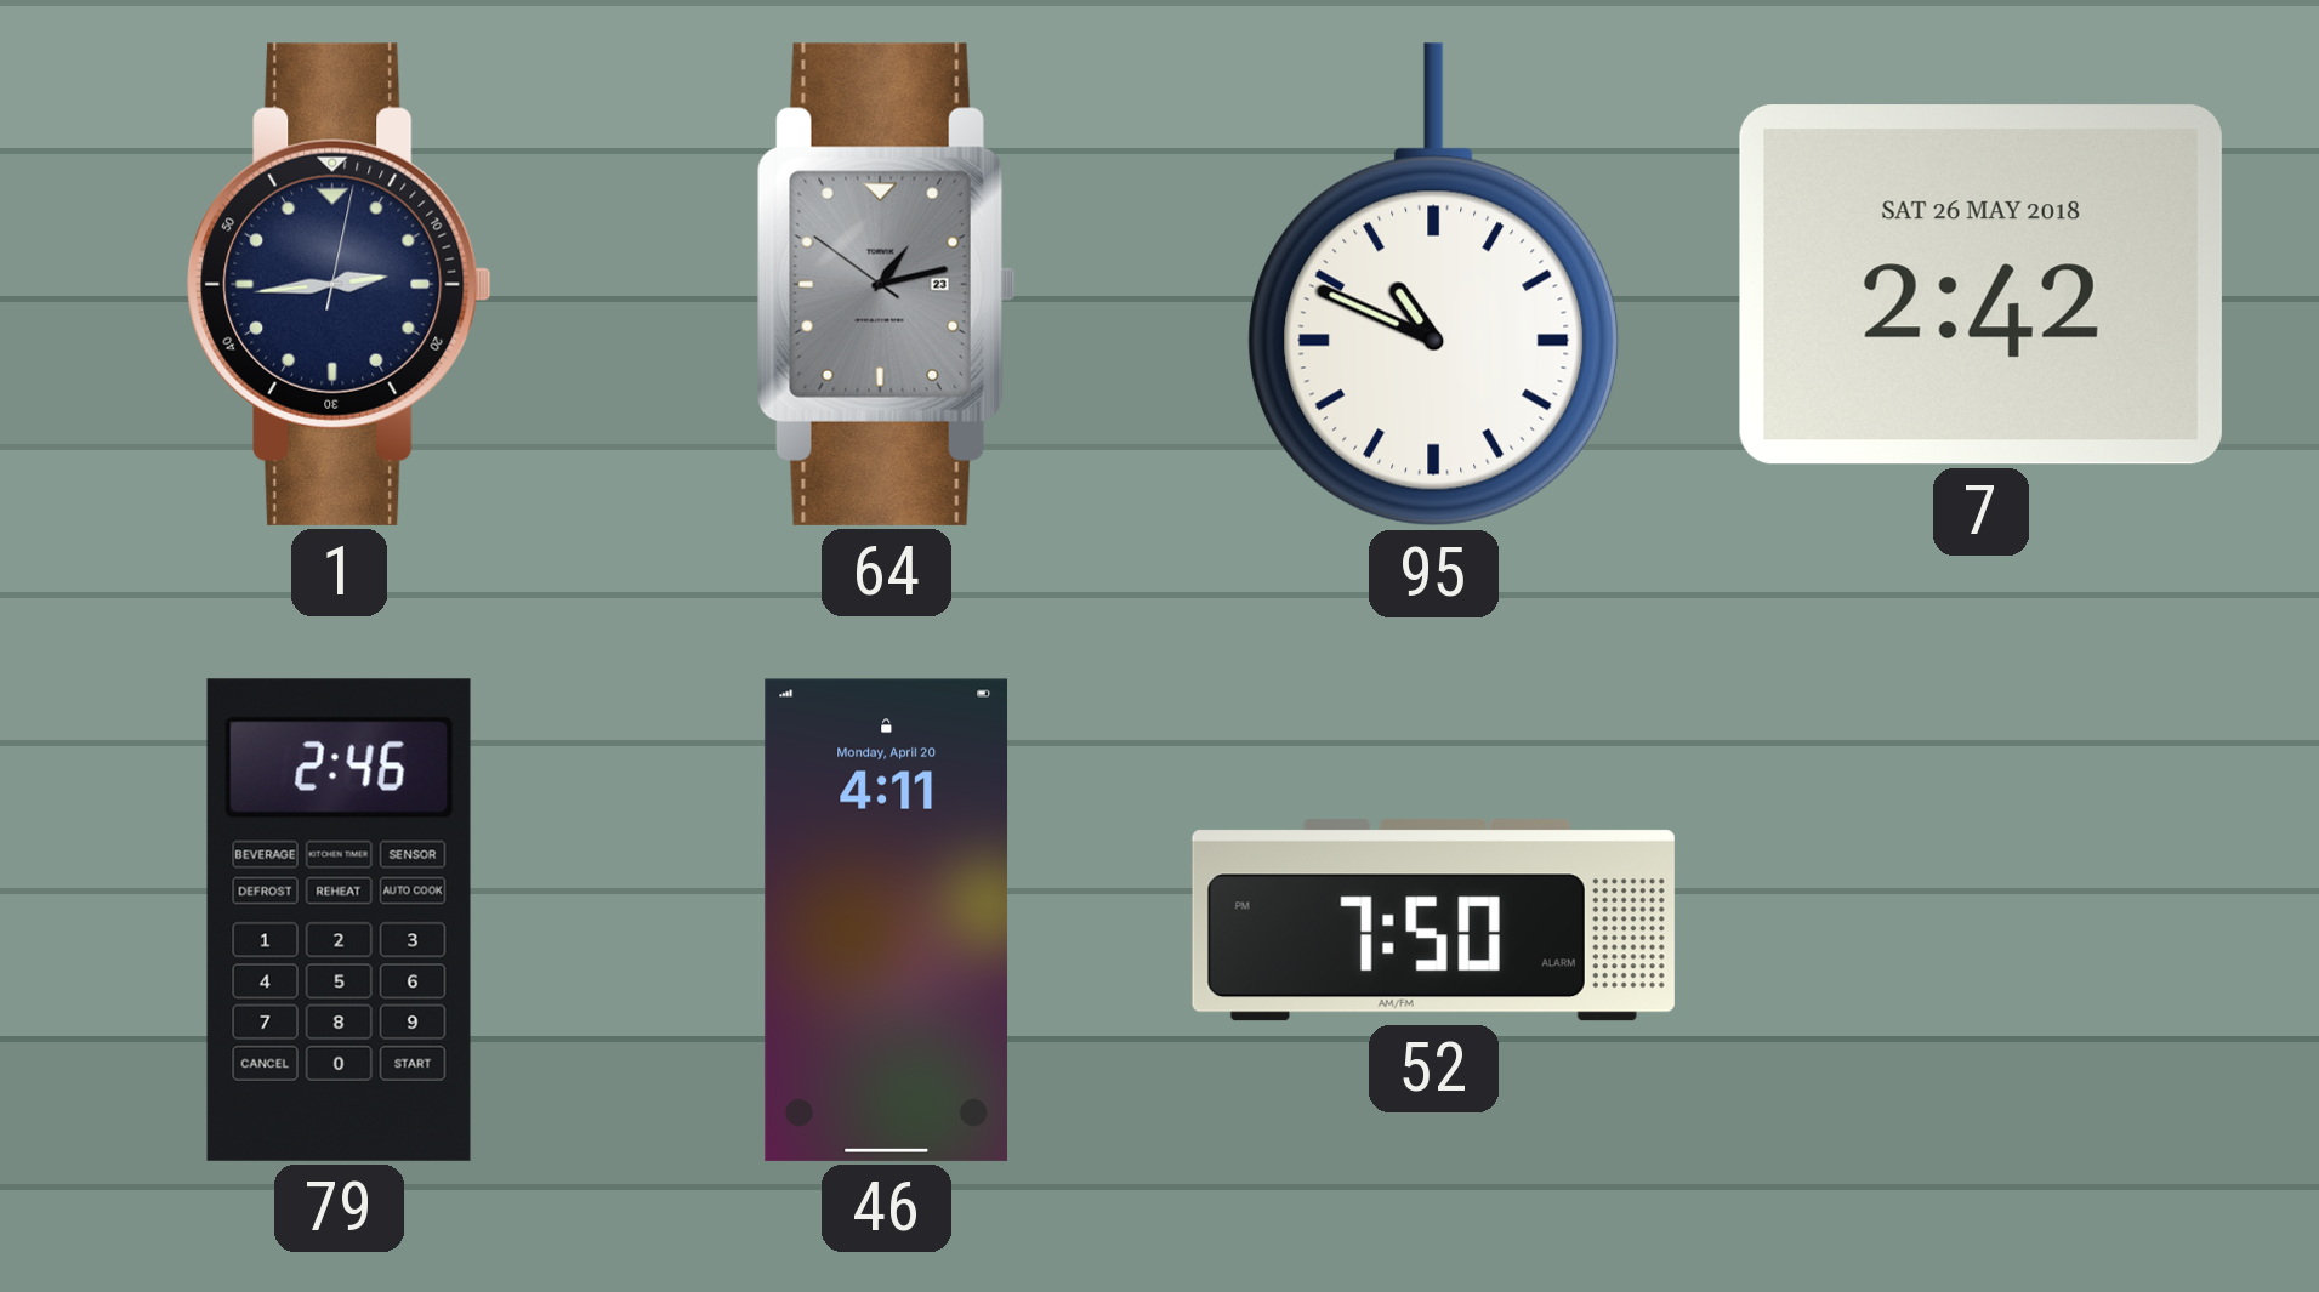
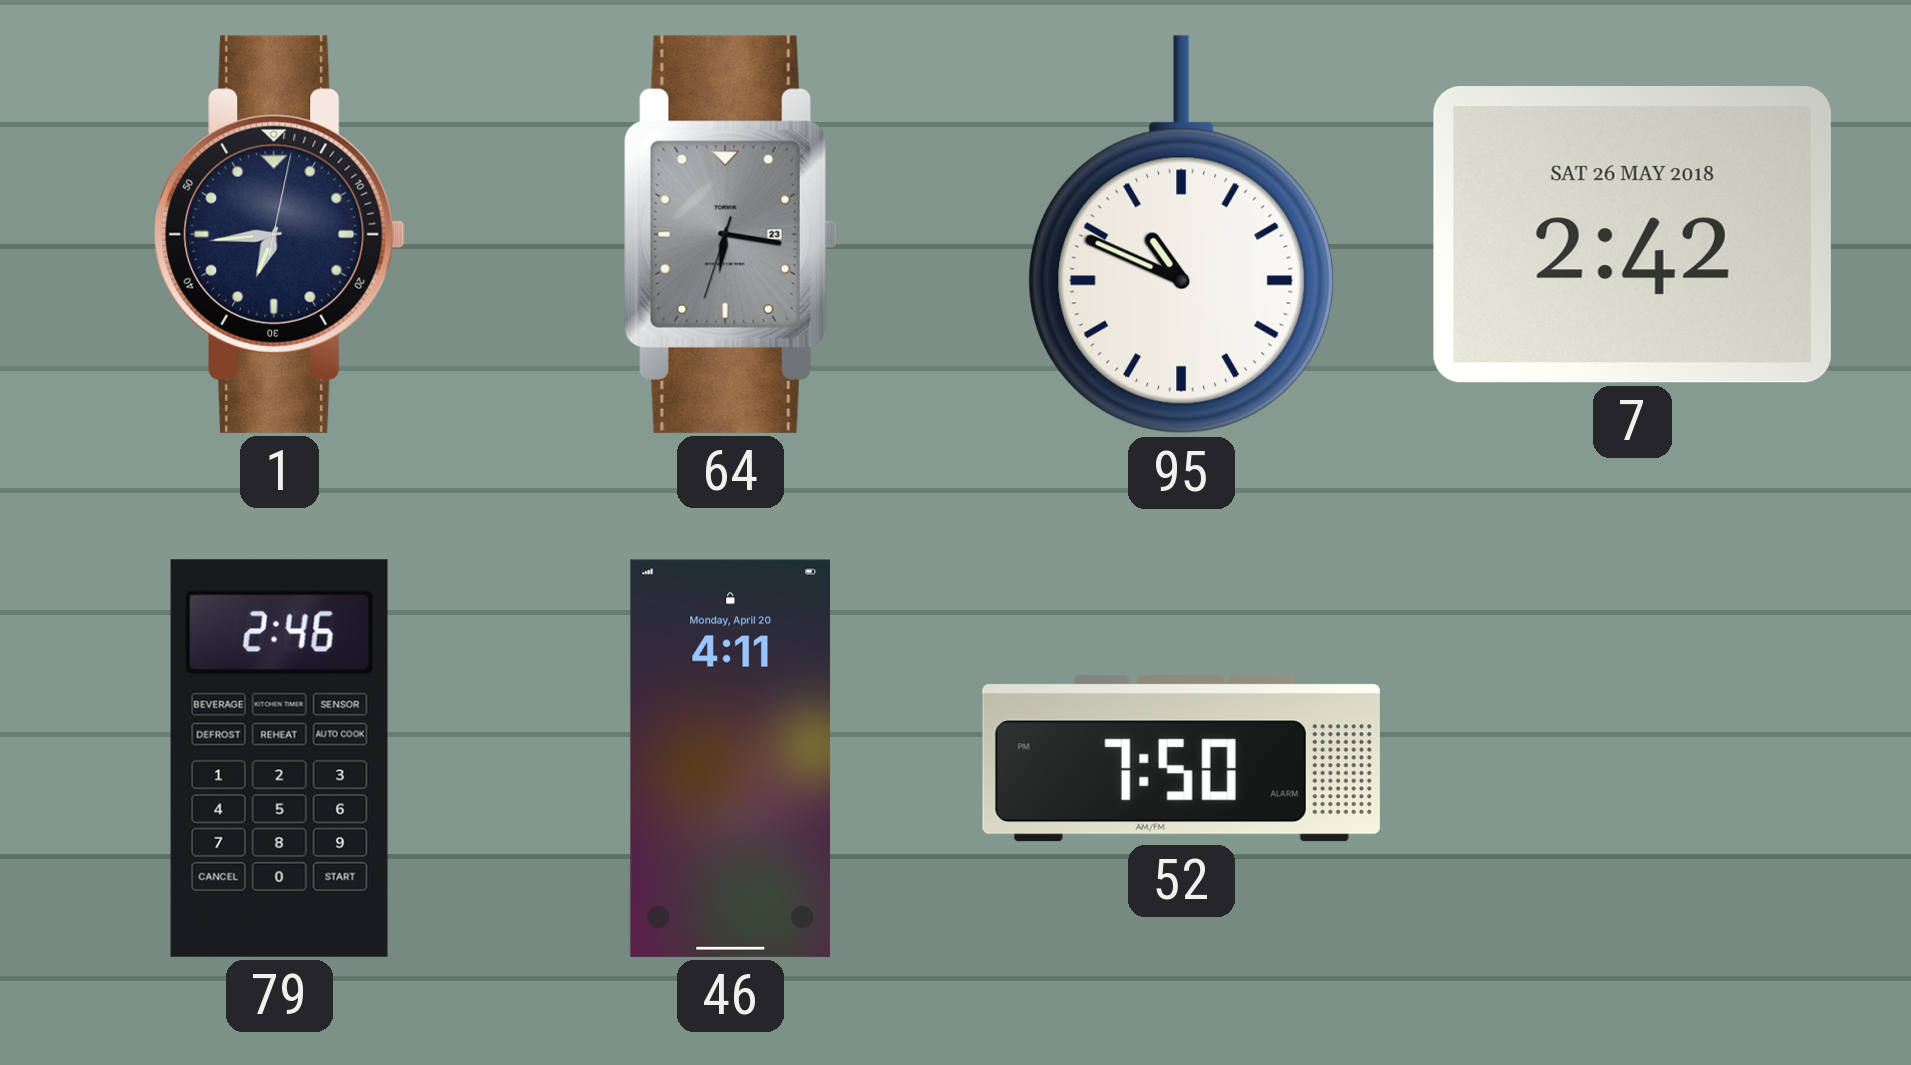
1: 2:44 -> 6:44
64: 1:12 -> 6:16
